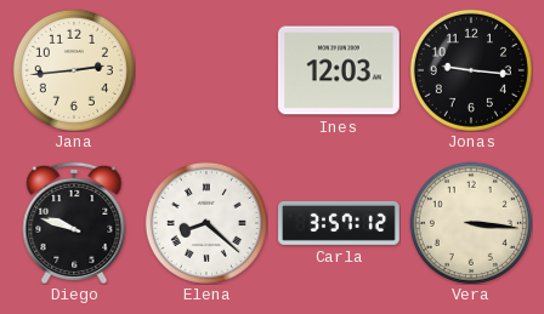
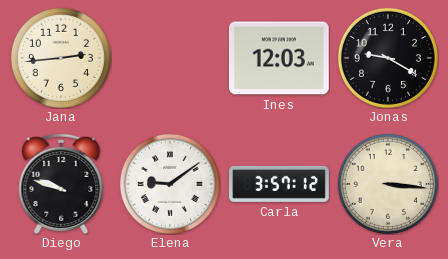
Jonas: 9:16 -> 9:20
Elena: 8:22 -> 9:09
